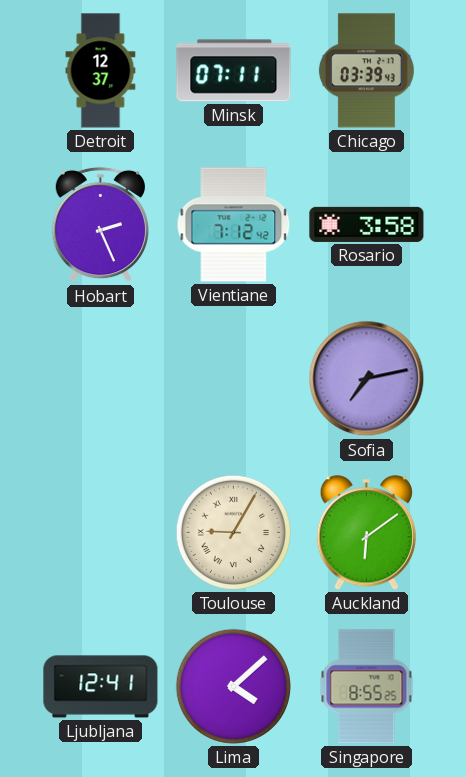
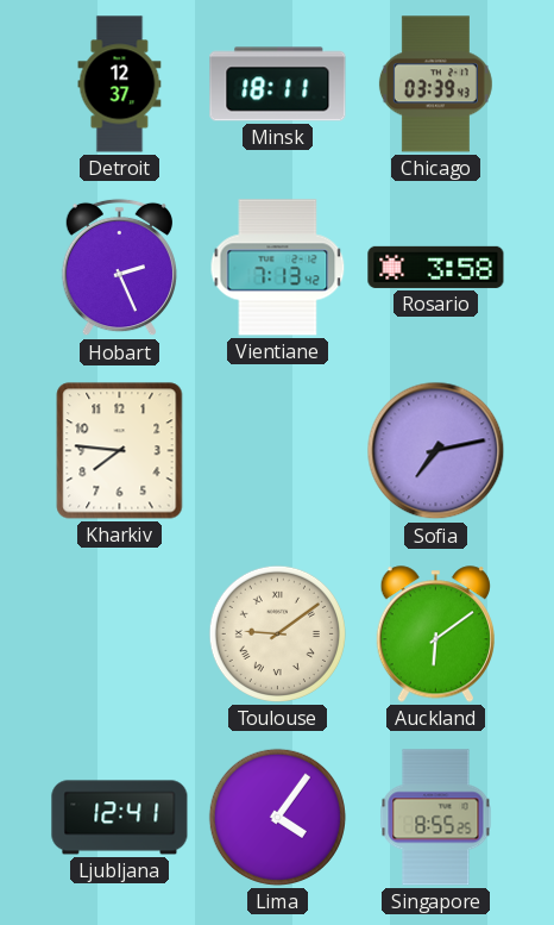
Minsk: 07:11 -> 18:11
Vientiane: 7:12 -> 7:13
Kharkiv: none -> 7:46
Toulouse: 9:05 -> 9:09
Lima: 4:08 -> 4:06
